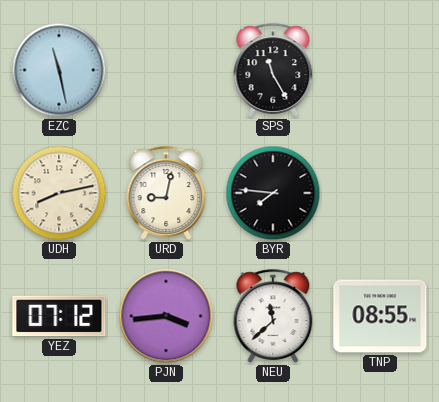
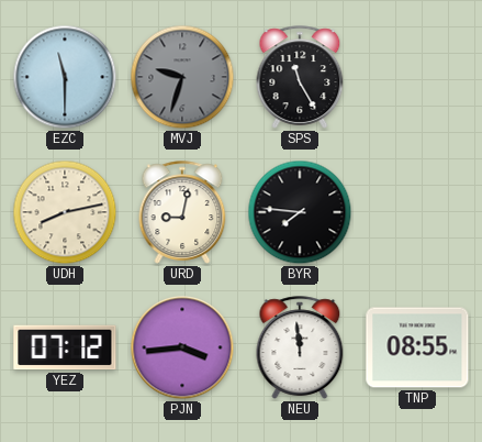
EZC: 11:28 -> 11:30
MVJ: none -> 9:33
NEU: 11:38 -> 11:59
